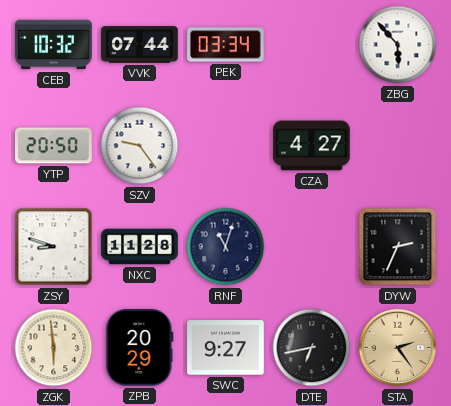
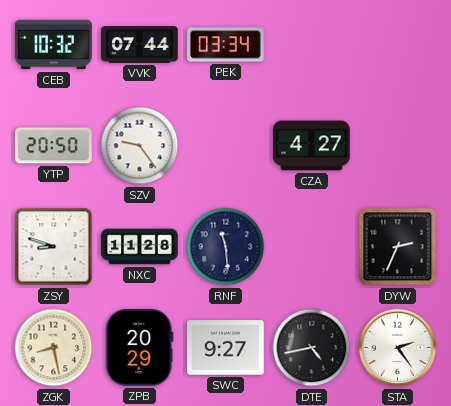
ZBG: 5:53 -> none
RNF: 11:03 -> 11:29
ZGK: 5:59 -> 8:28
DTE: 6:43 -> 4:43
STA dial: champagne -> white
